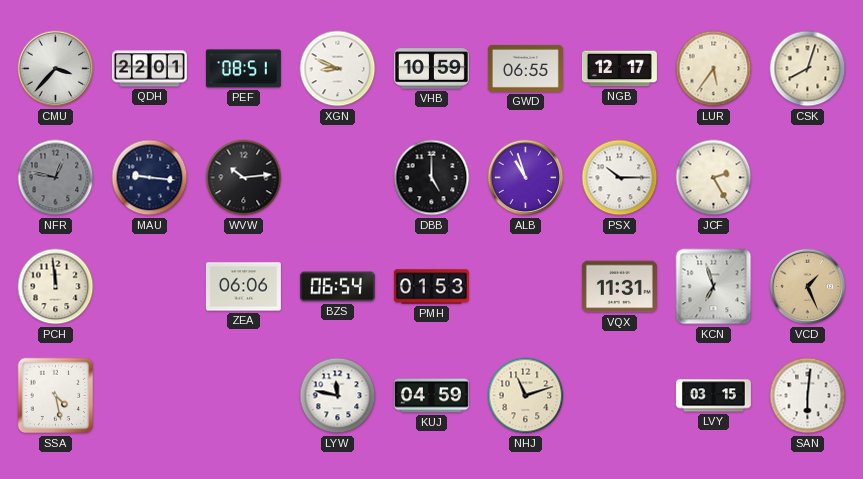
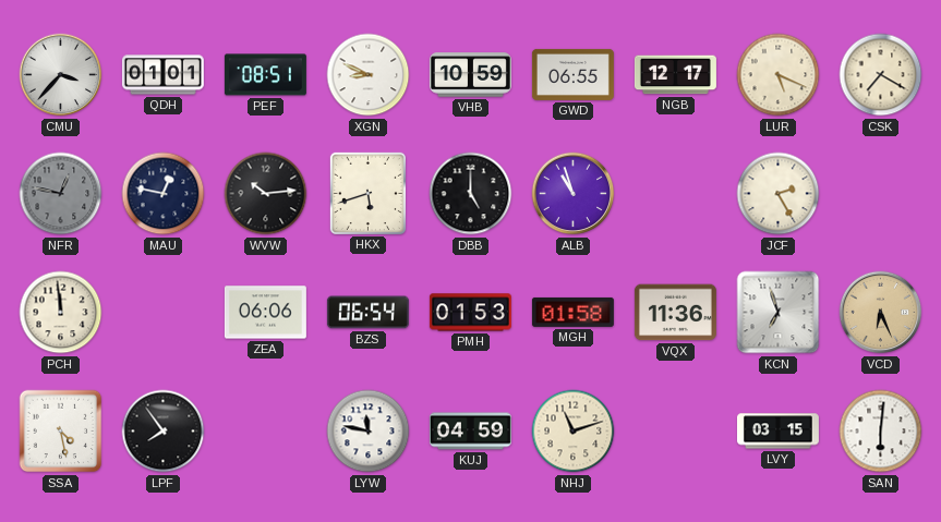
QDH: 22:01 -> 01:01
LUR: 5:36 -> 5:19
CSK: 8:03 -> 7:20
MAU: 9:16 -> 12:47
HKX: none -> 5:42
PSX: 10:15 -> none
MGH: none -> 01:58
VQX: 11:31 -> 11:36
VCD: 1:26 -> 6:26
LPF: none -> 7:54
